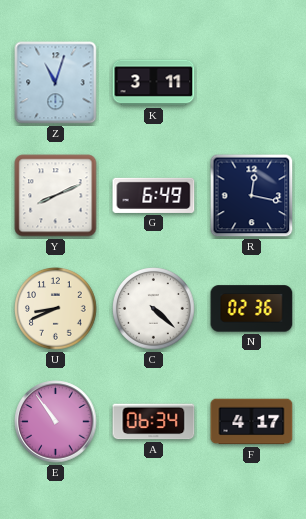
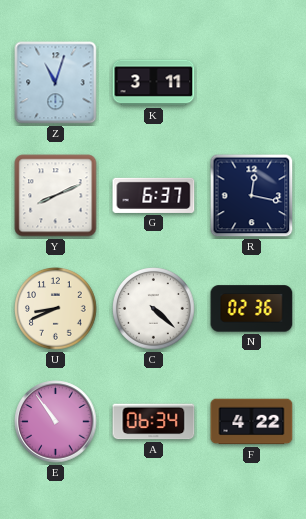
G: 6:49 -> 6:37
F: 4:17 -> 4:22
